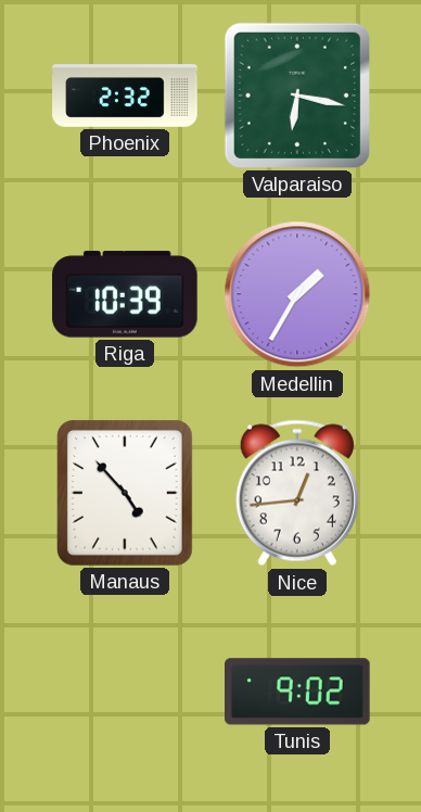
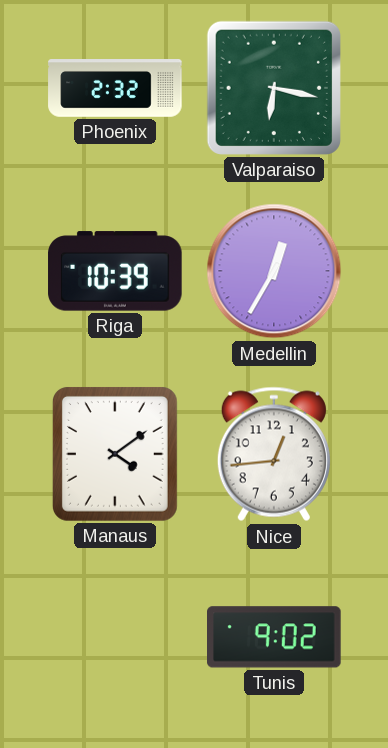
Medellin: 1:35 -> 12:35
Manaus: 4:53 -> 4:09
